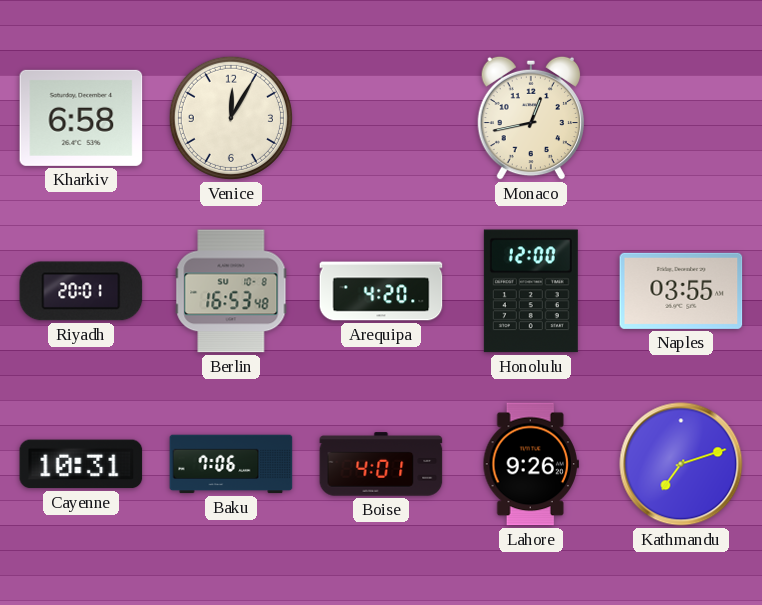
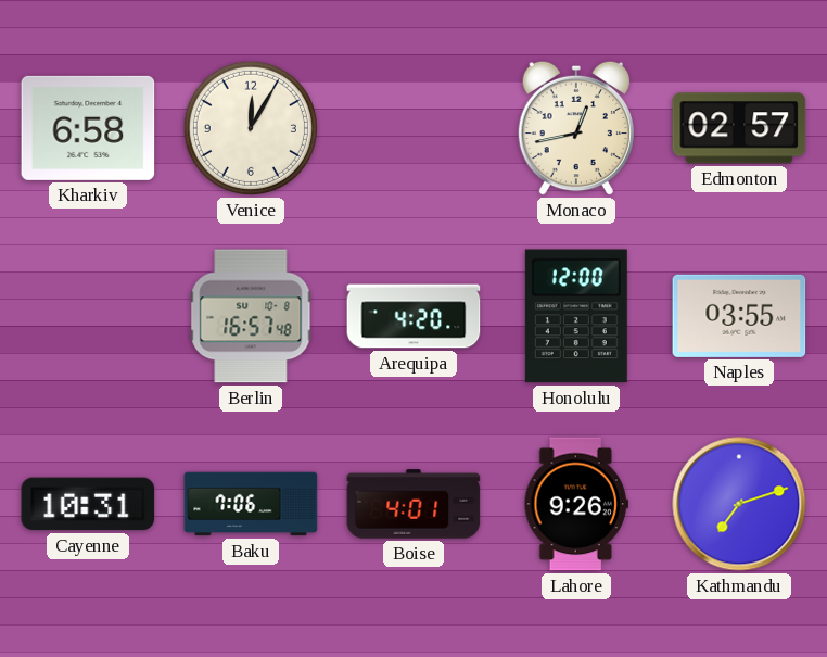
Edmonton: none -> 02:57
Riyadh: 20:01 -> none
Berlin: 16:53 -> 16:57
